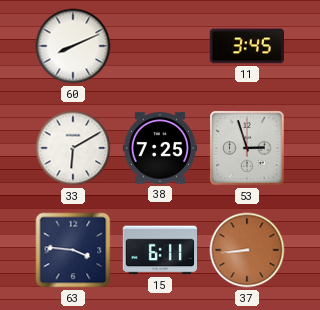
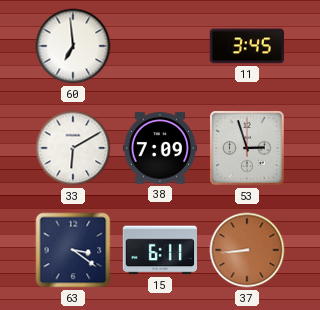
60: 8:11 -> 6:59
38: 7:25 -> 7:09
63: 3:46 -> 3:21
